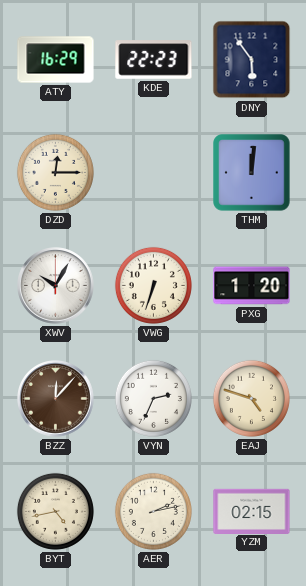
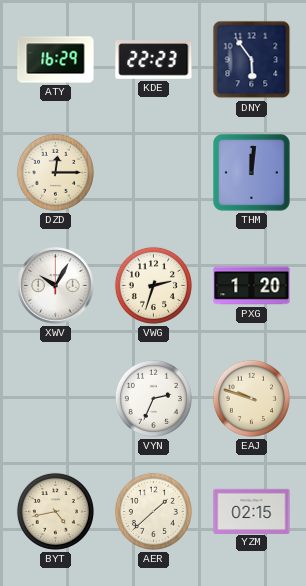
VWG: 6:33 -> 2:33
BZZ: 12:07 -> none
EAJ: 4:48 -> 9:48
AER: 2:13 -> 1:38
